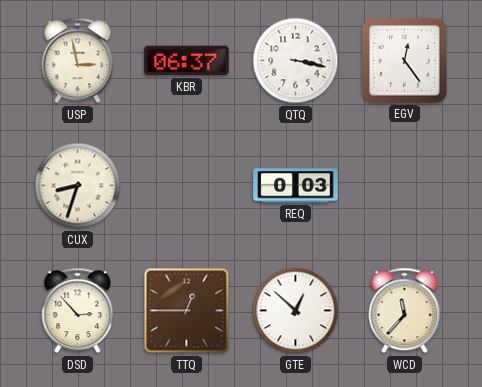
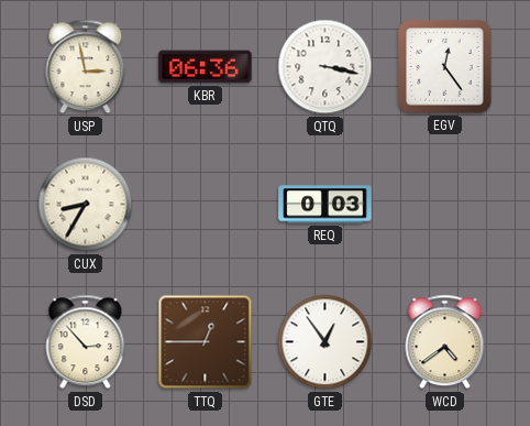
KBR: 06:37 -> 06:36
CUX: 8:33 -> 8:35
GTE: 12:52 -> 12:54
WCD: 11:37 -> 4:39
